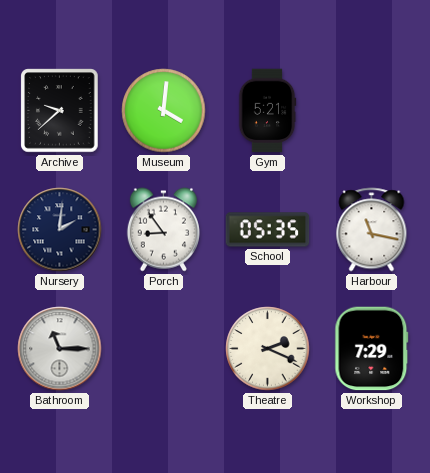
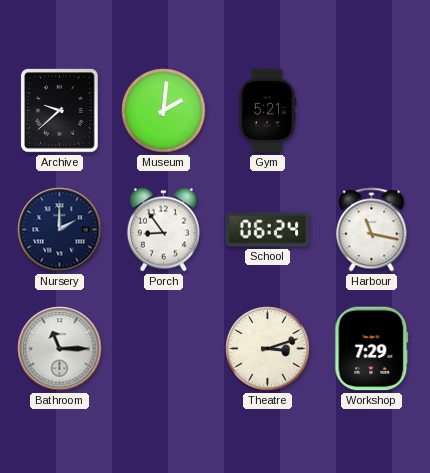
Museum: 4:01 -> 2:01
Nursery: 2:01 -> 2:00
School: 05:35 -> 06:24
Theatre: 2:19 -> 3:12
